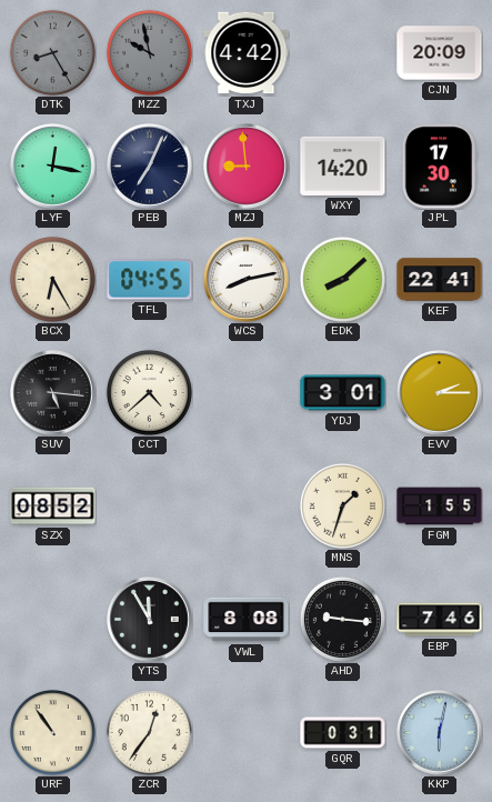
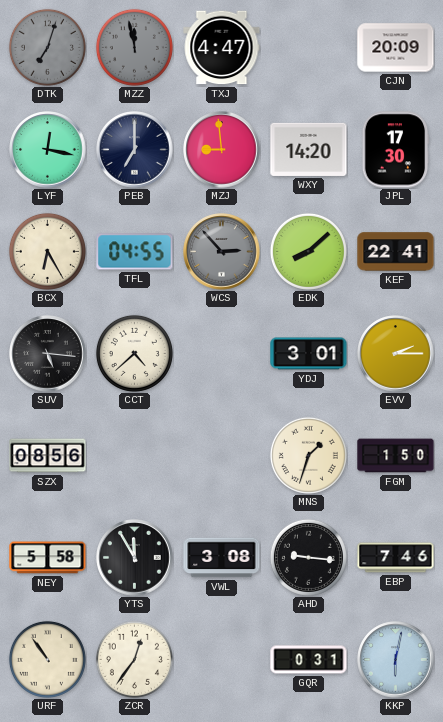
DTK: 8:25 -> 7:03
MZZ: 9:58 -> 11:58
TXJ: 4:42 -> 4:47
PEB: 7:04 -> 7:00
WCS: 8:13 -> 2:53
WCS dial: white -> grey
SZX: 08:52 -> 08:56
FGM: 1:55 -> 1:50
NEY: none -> 5:58
VWL: 8:08 -> 3:08
